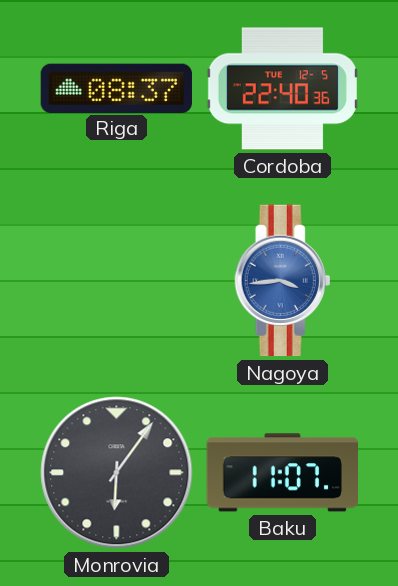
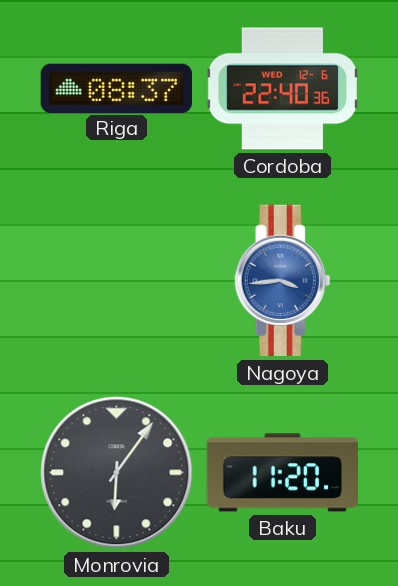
Cordoba date: TUE 12-5 -> WED 12-6
Baku: 11:07 -> 11:20
